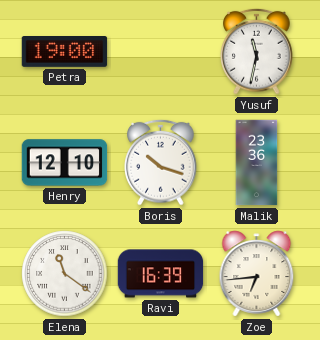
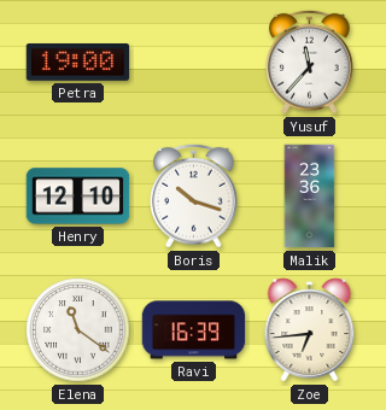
Yusuf: 11:32 -> 11:37
